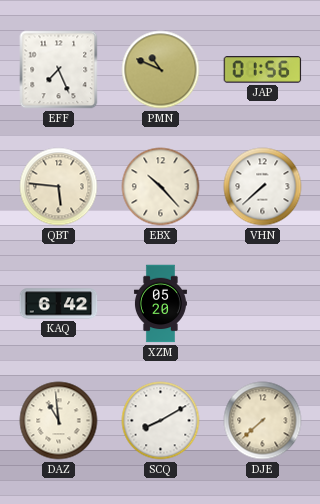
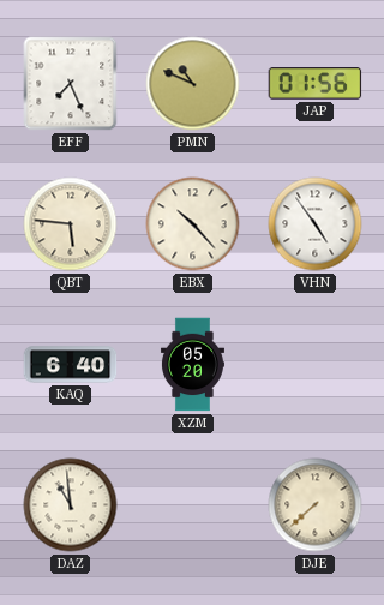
VHN: 7:38 -> 4:54
KAQ: 6:42 -> 6:40
SCQ: 8:10 -> none
